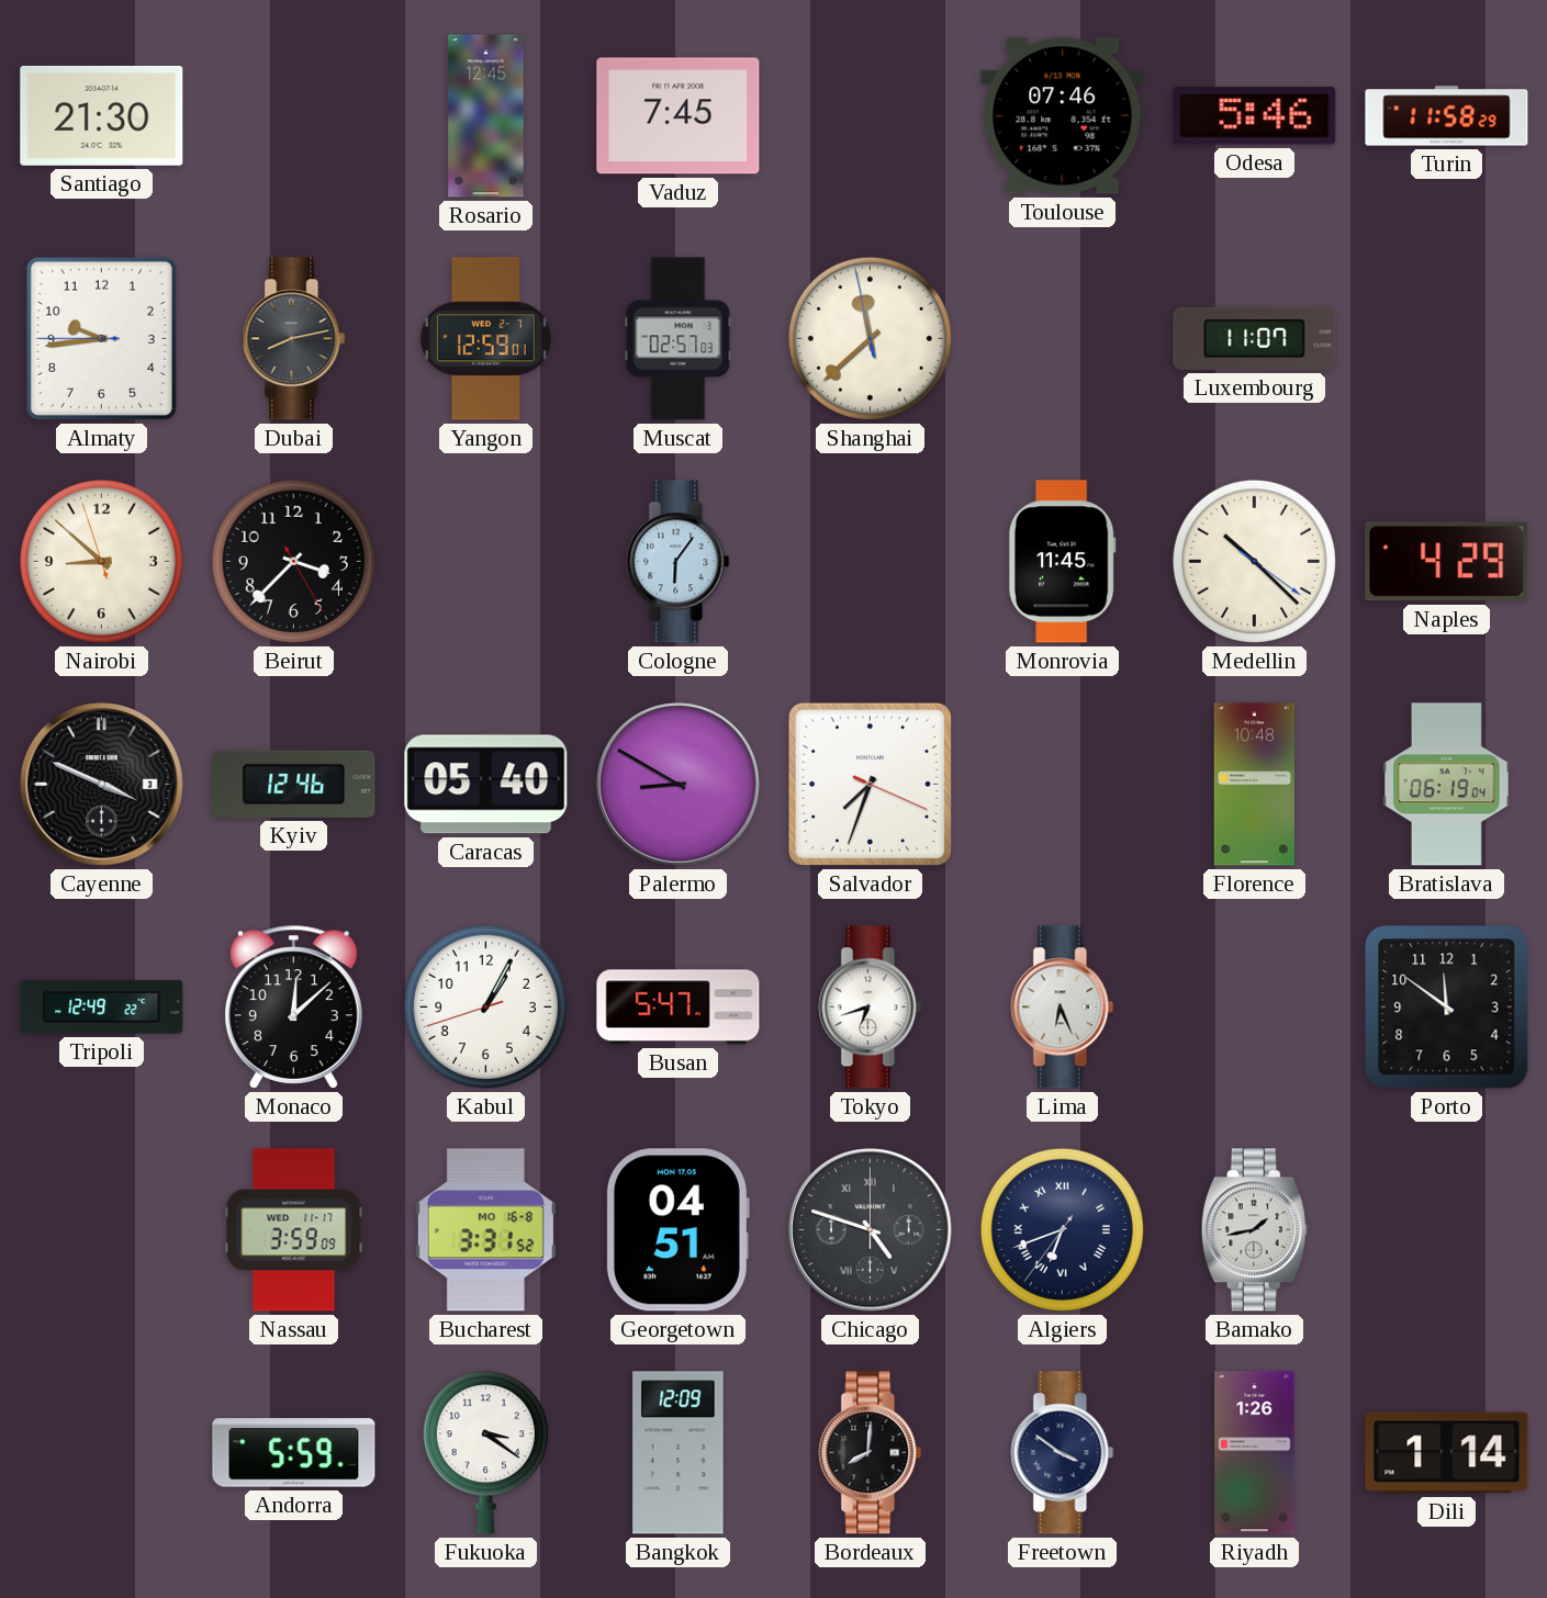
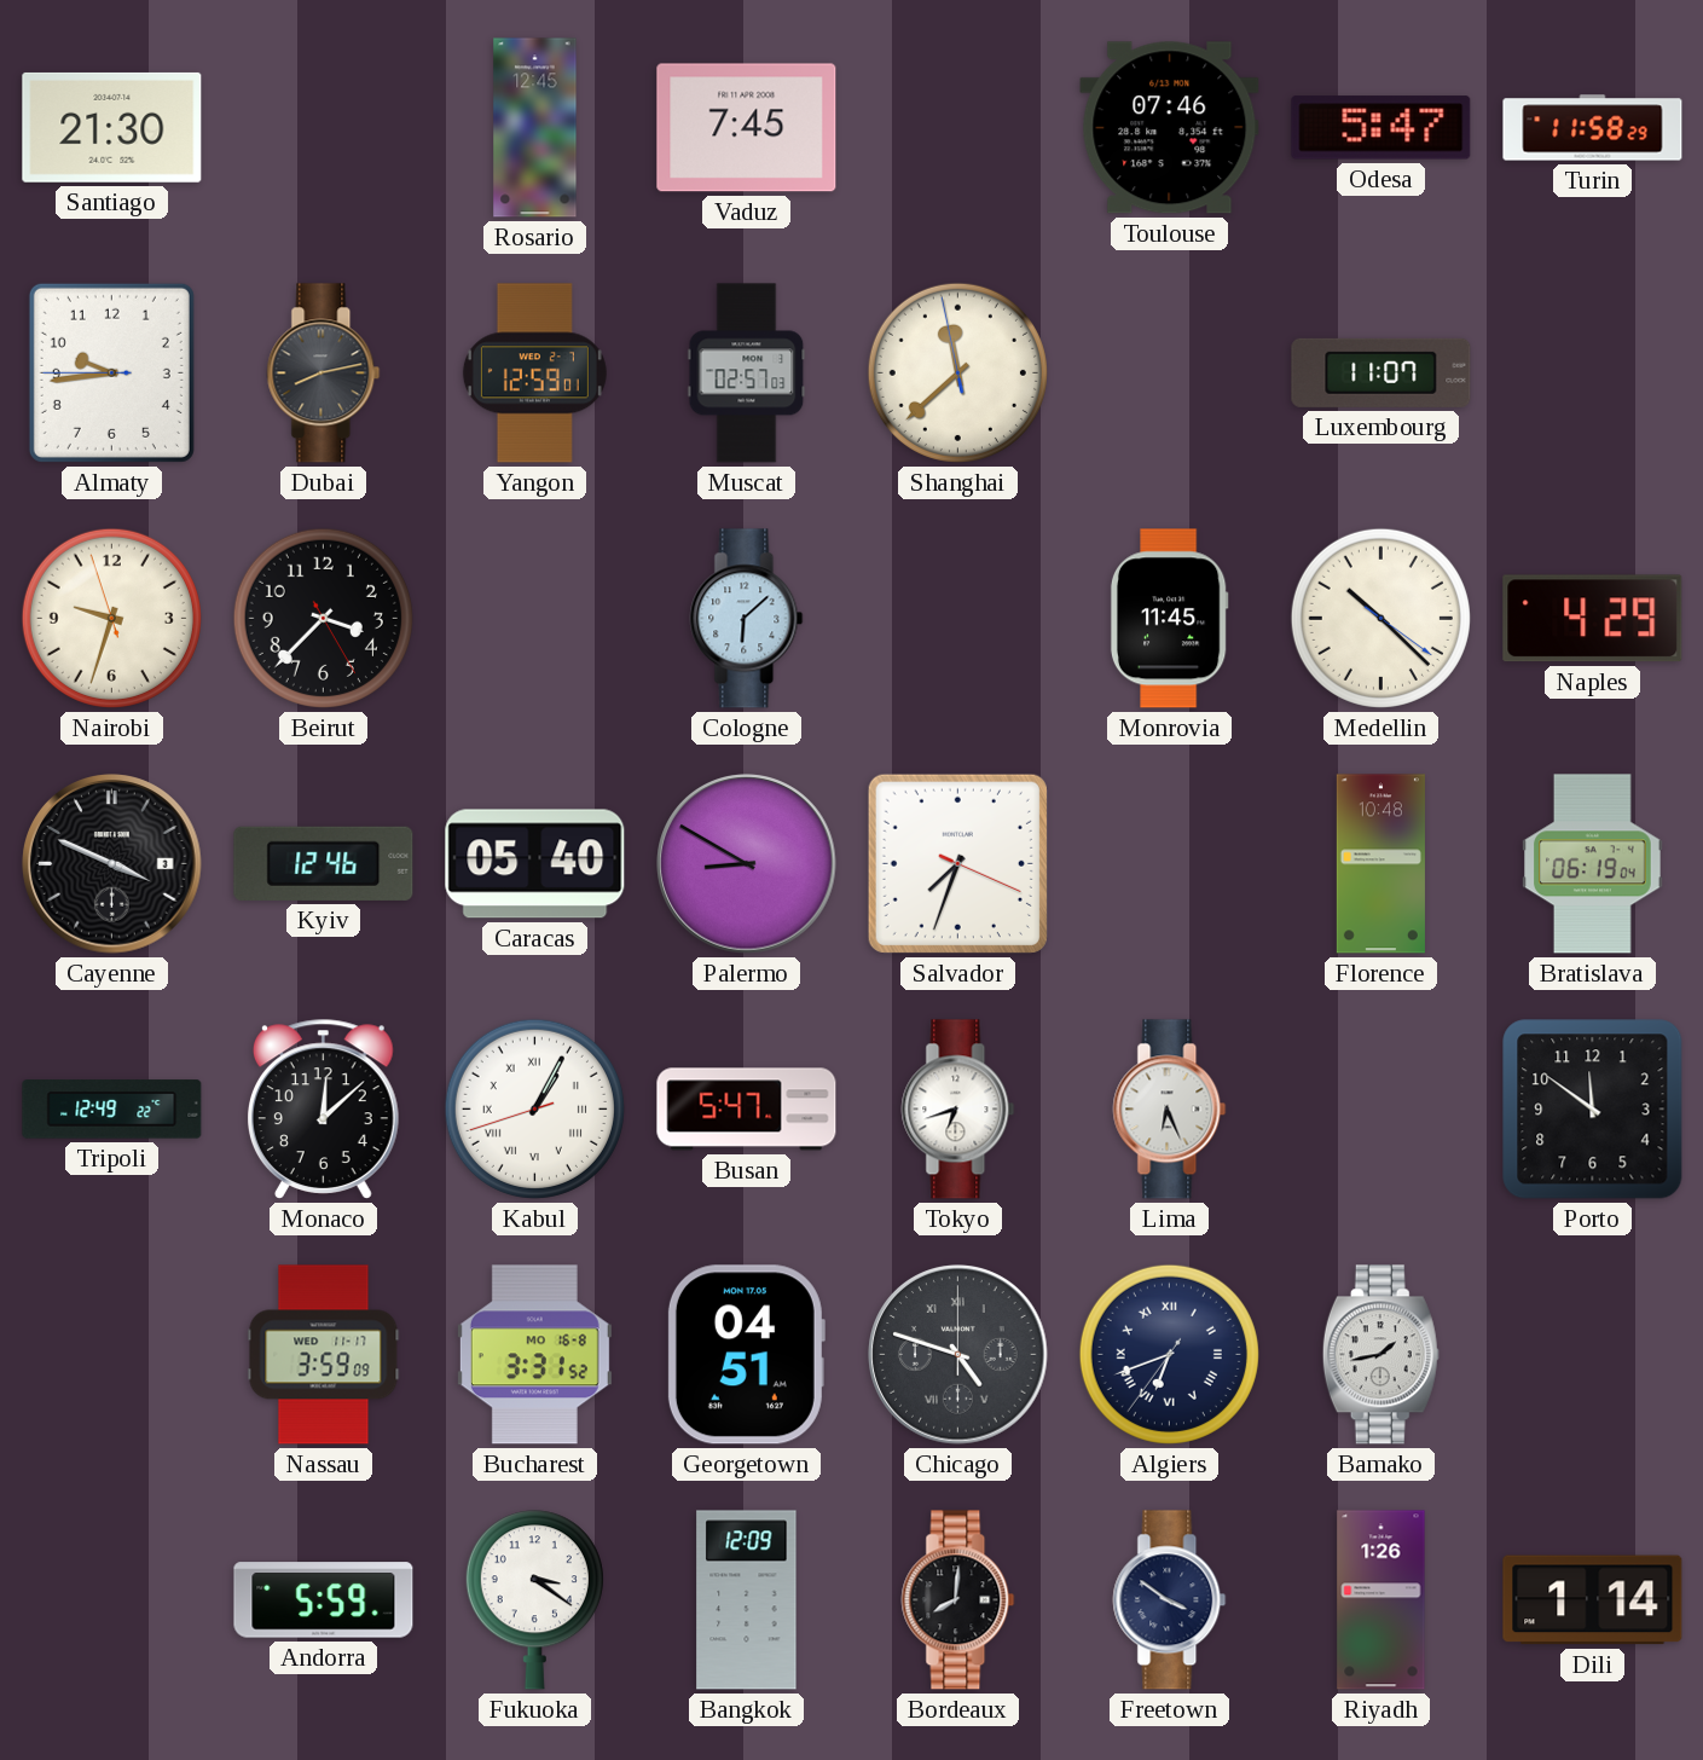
Odesa: 5:46 -> 5:47
Nairobi: 8:51 -> 9:32
Cologne: 6:06 -> 6:08
Kabul numerals: Arabic -> Roman
